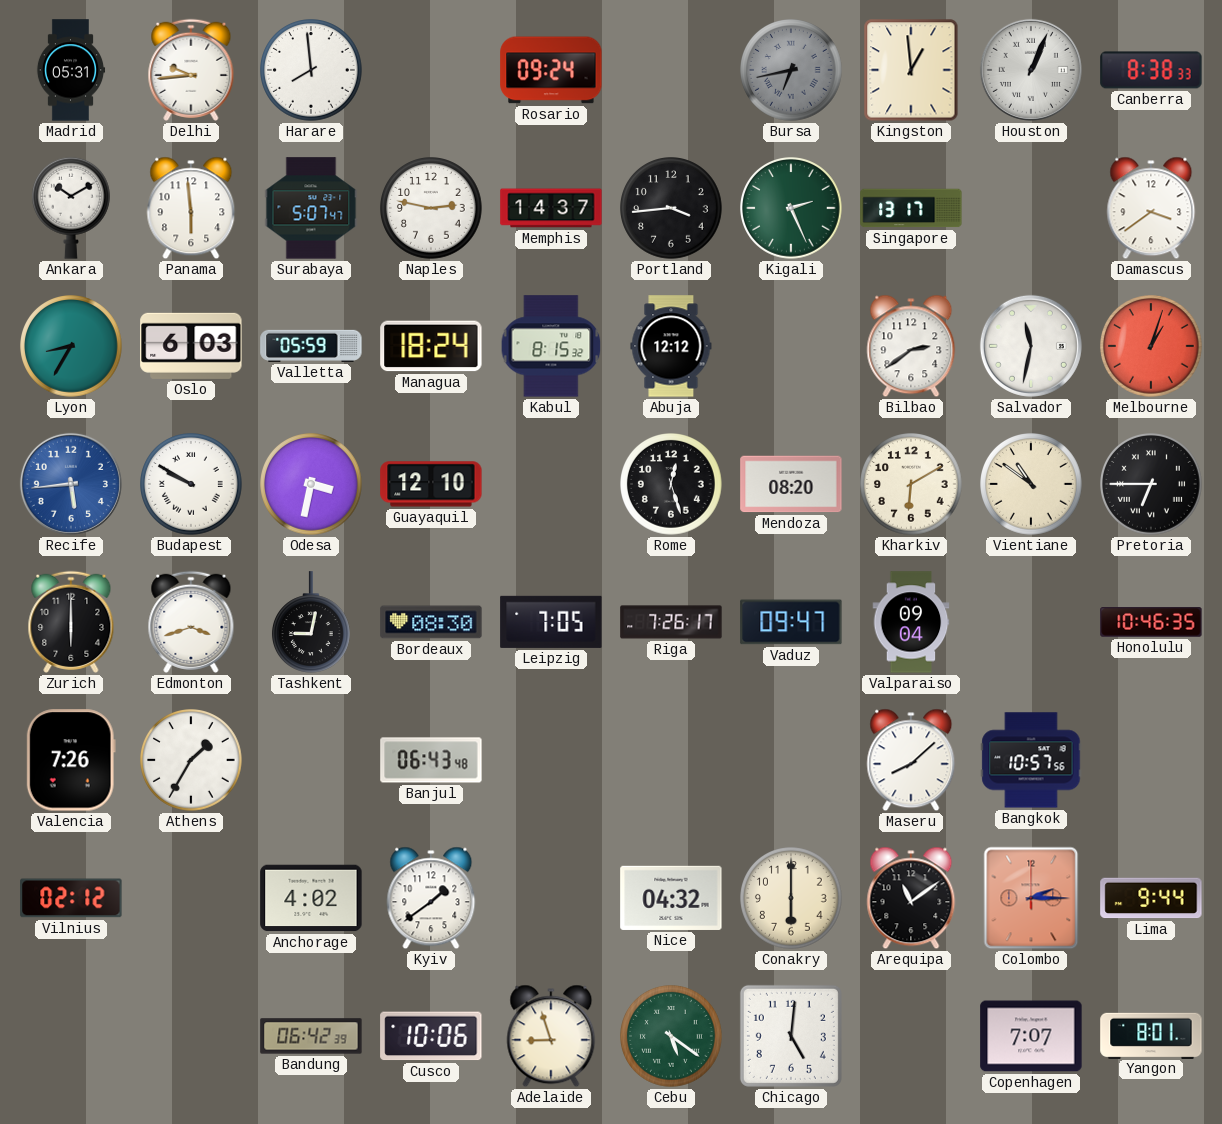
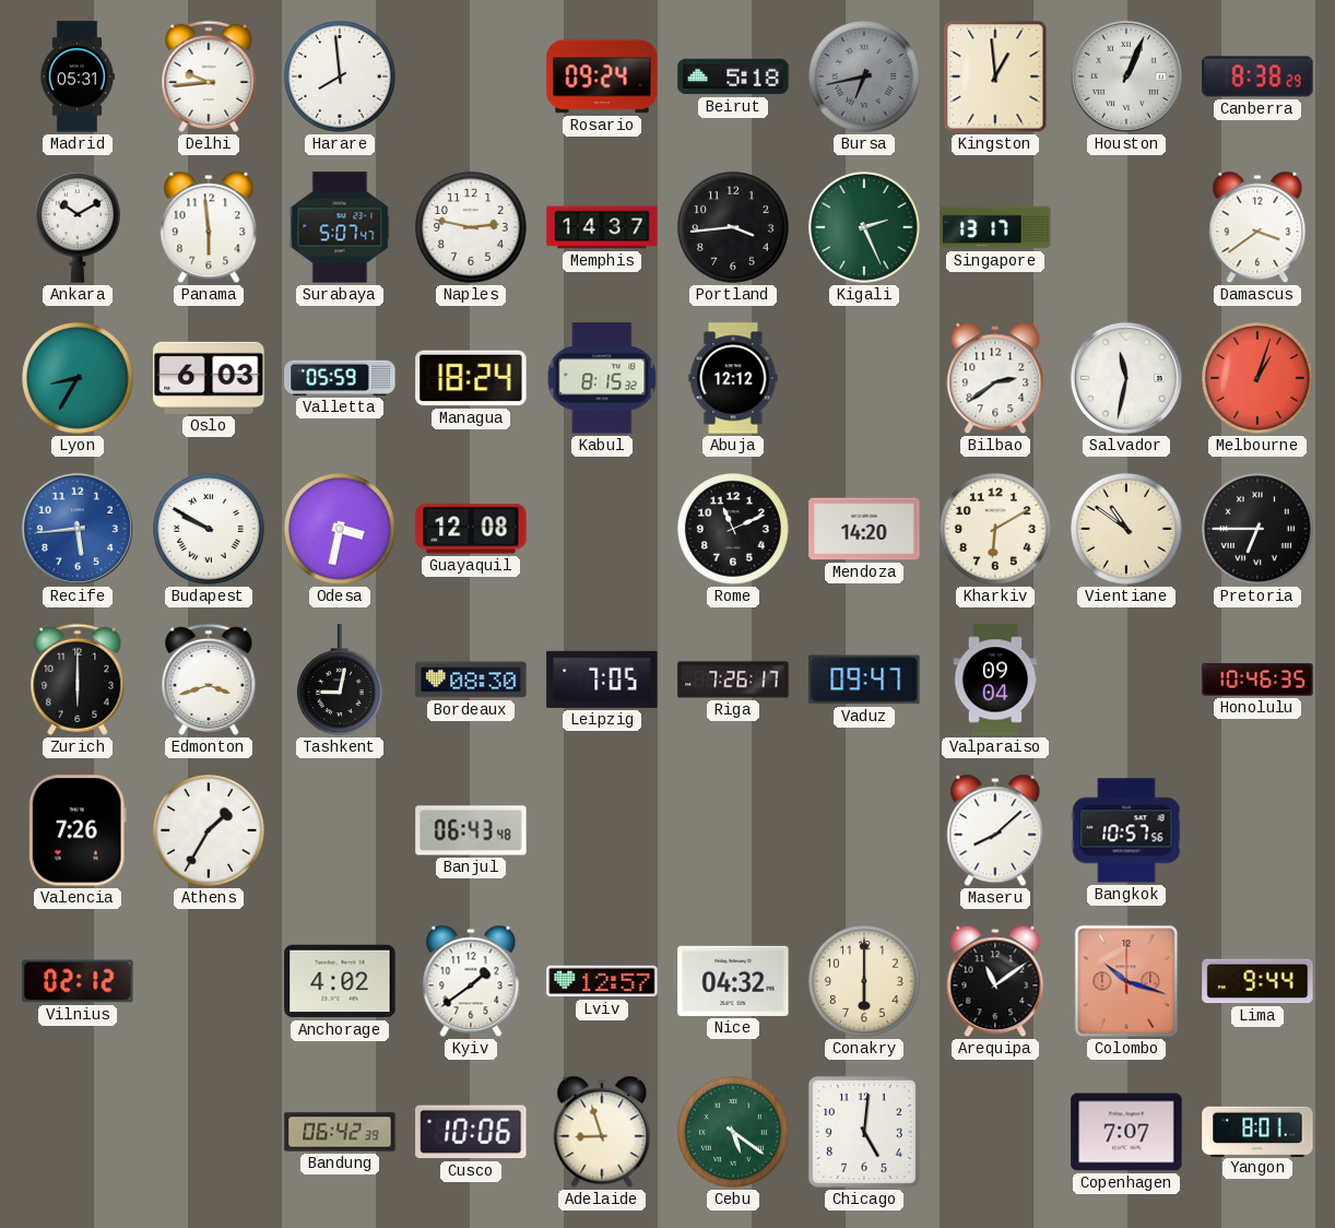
Beirut: none -> 5:18
Canberra: 8:38:33 -> 8:38:29
Guayaquil: 12:10 -> 12:08
Rome: 12:27 -> 11:11
Mendoza: 08:20 -> 14:20
Lviv: none -> 12:57
Colombo: 2:15 -> 10:18
